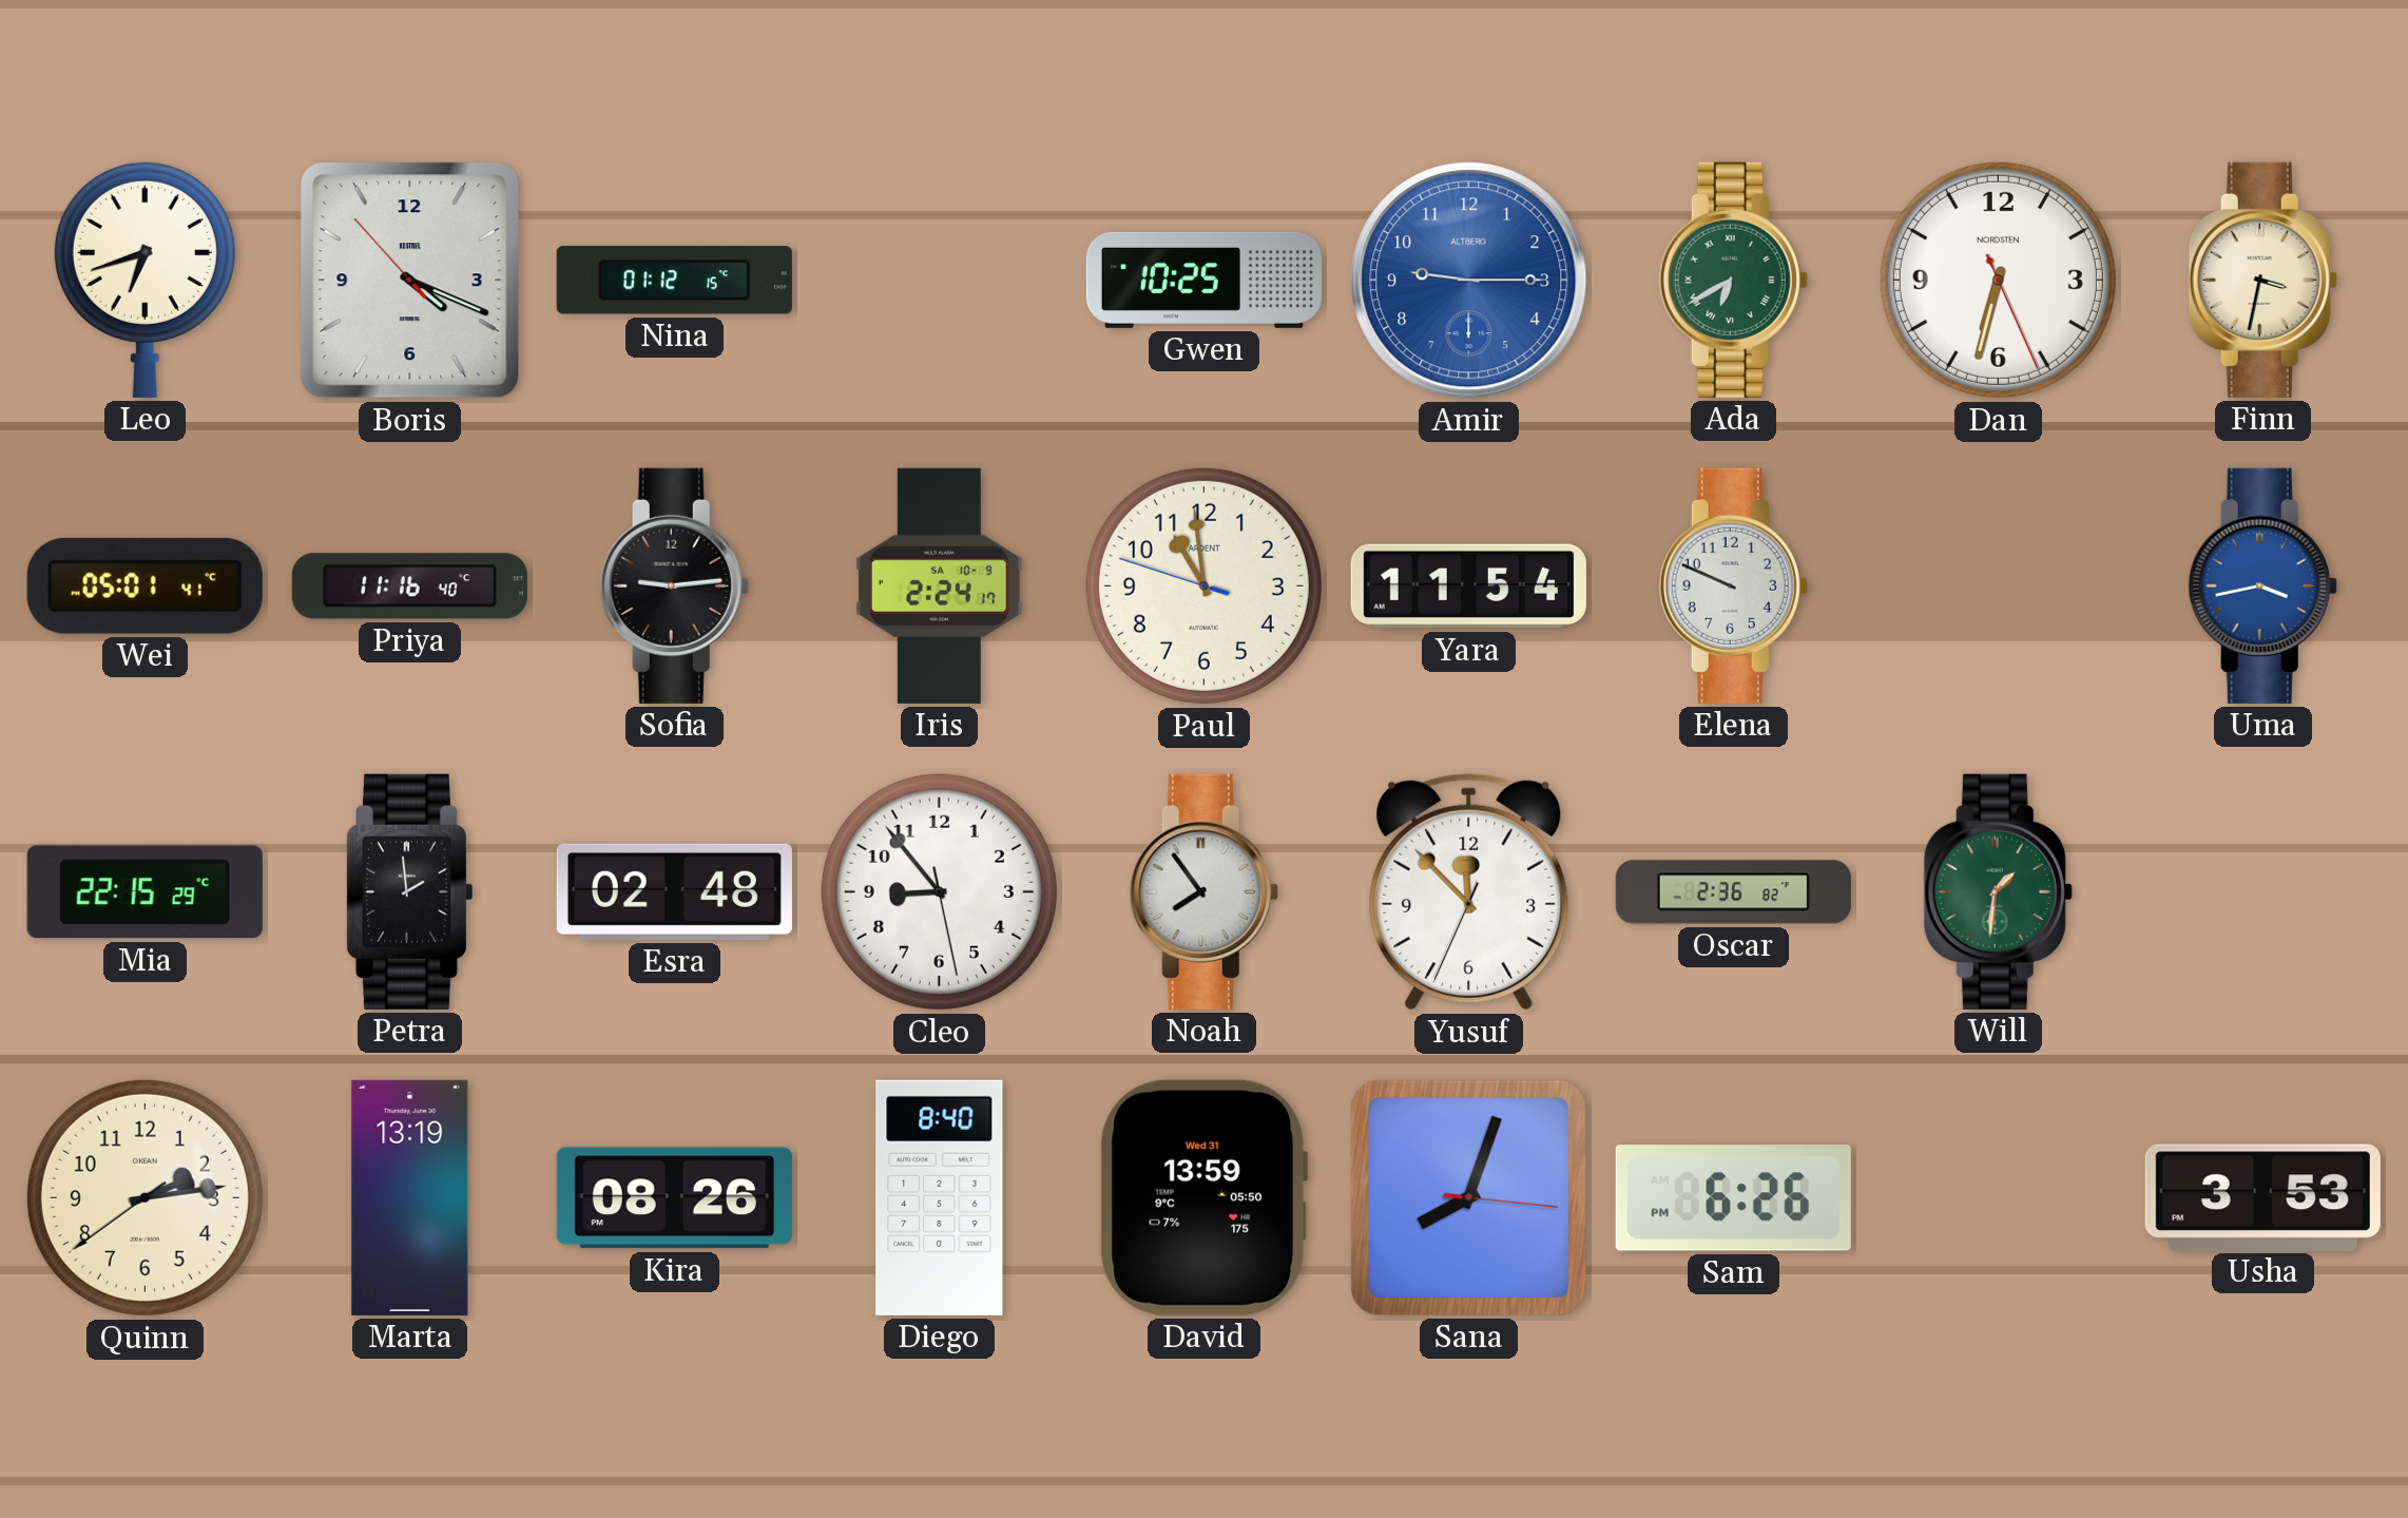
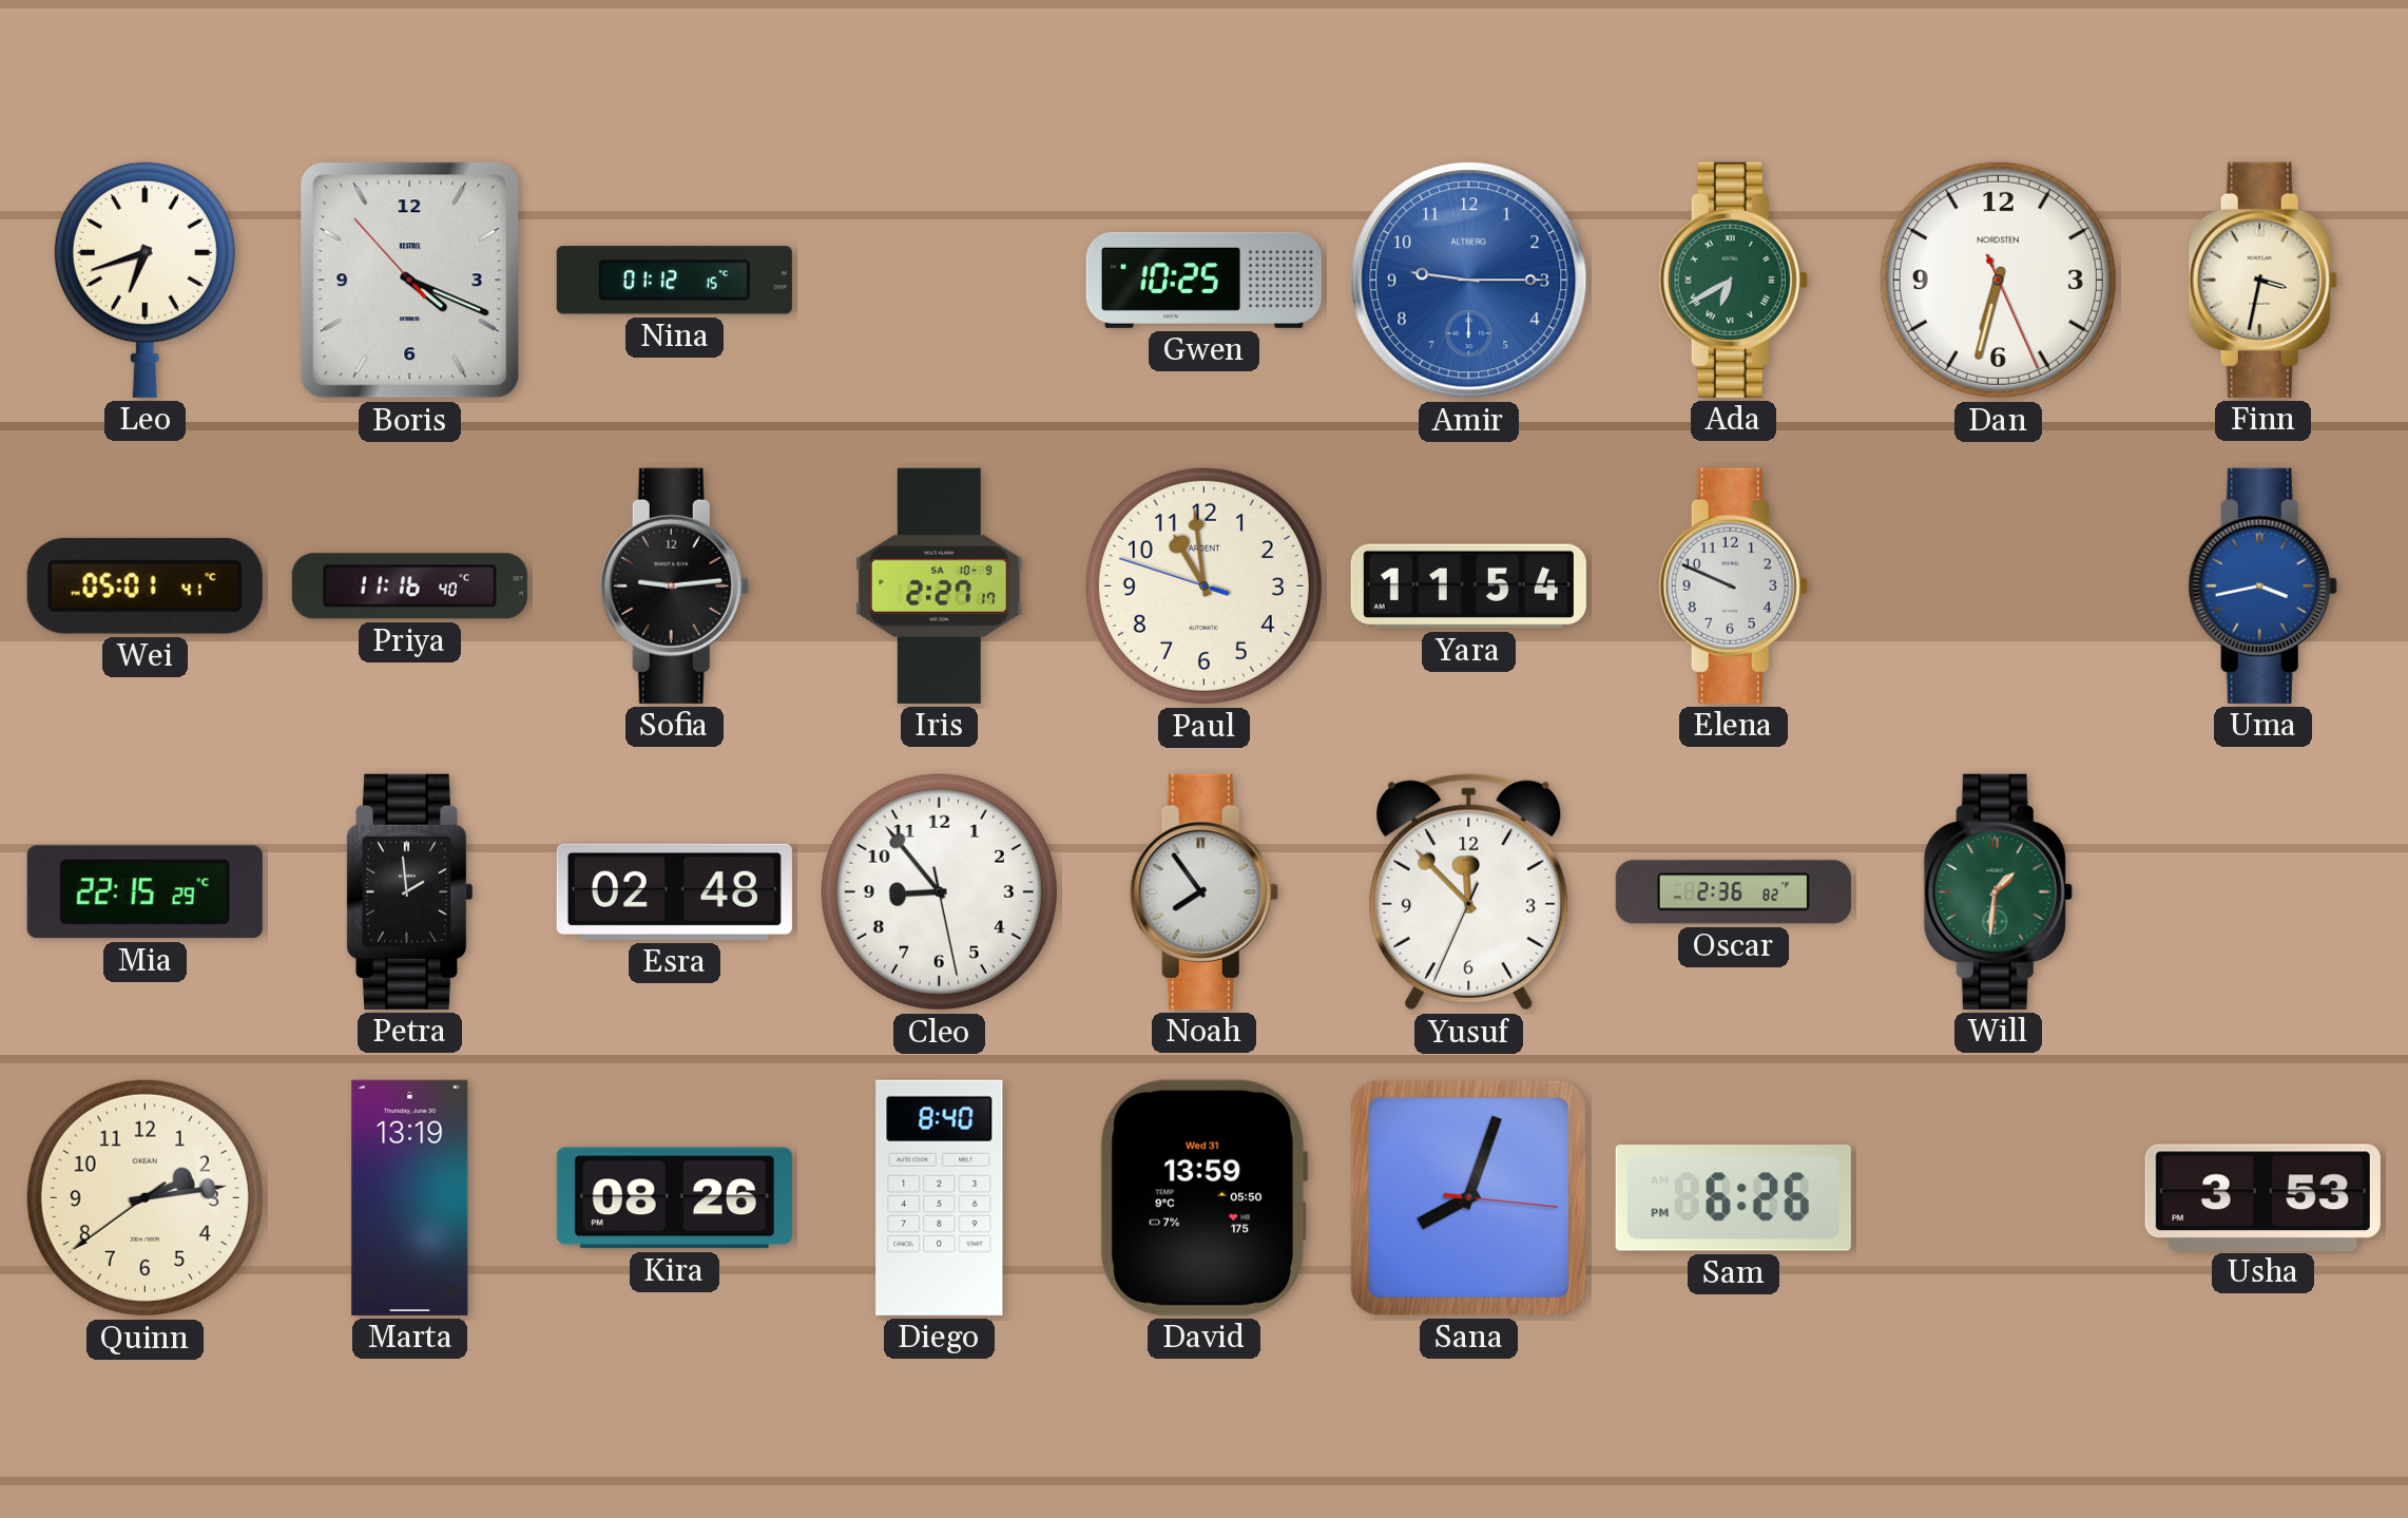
Iris: 2:24 -> 2:27
